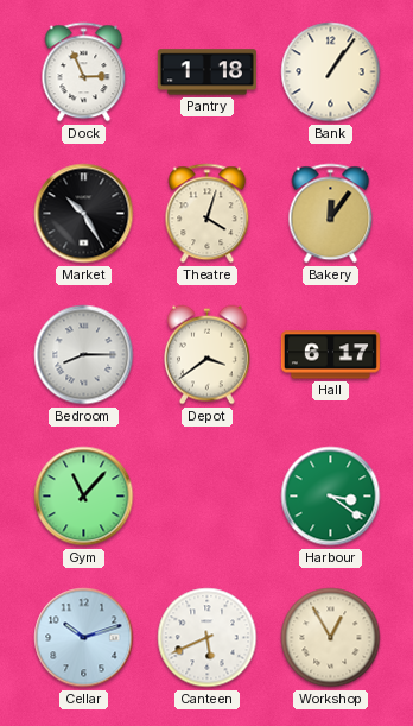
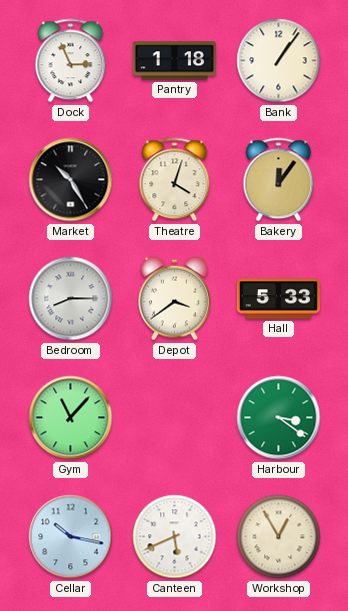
Hall: 6:17 -> 5:33
Cellar: 10:12 -> 10:17
